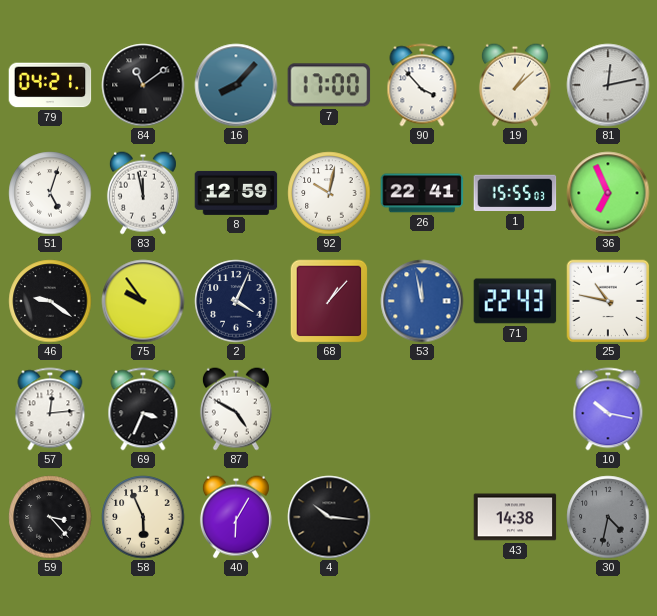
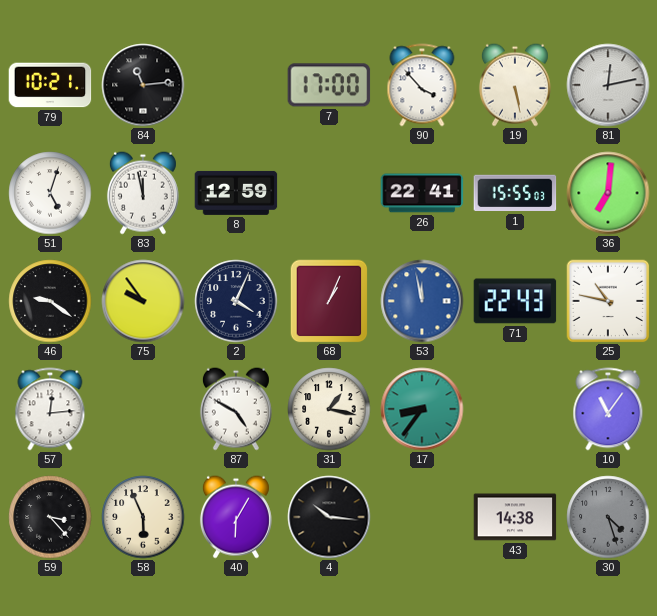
79: 04:21 -> 10:21
84: 11:09 -> 11:14
16: 8:07 -> none
19: 1:08 -> 5:28
92: 10:02 -> none
36: 6:56 -> 7:01
68: 1:07 -> 1:04
69: 3:34 -> none
31: none -> 1:17
17: none -> 8:36
10: 10:17 -> 11:06
30: 4:32 -> 4:27
